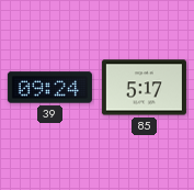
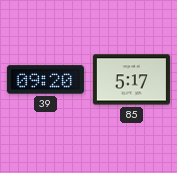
39: 09:24 -> 09:20
